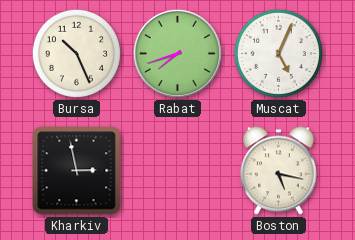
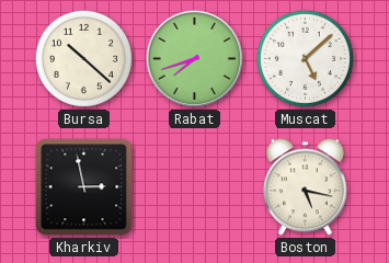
Bursa: 10:26 -> 10:22
Muscat: 5:04 -> 5:08
